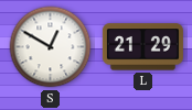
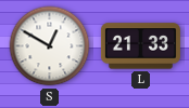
L: 21:29 -> 21:33
